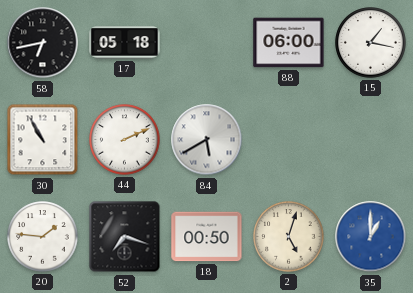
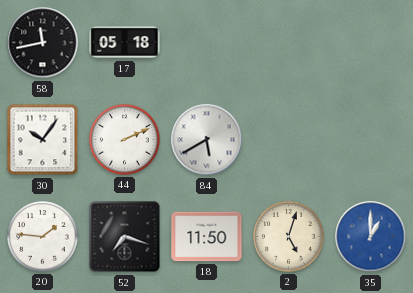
58: 6:43 -> 11:43
88: 06:00 -> none
15: 1:17 -> none
30: 10:55 -> 10:06
18: 00:50 -> 11:50
